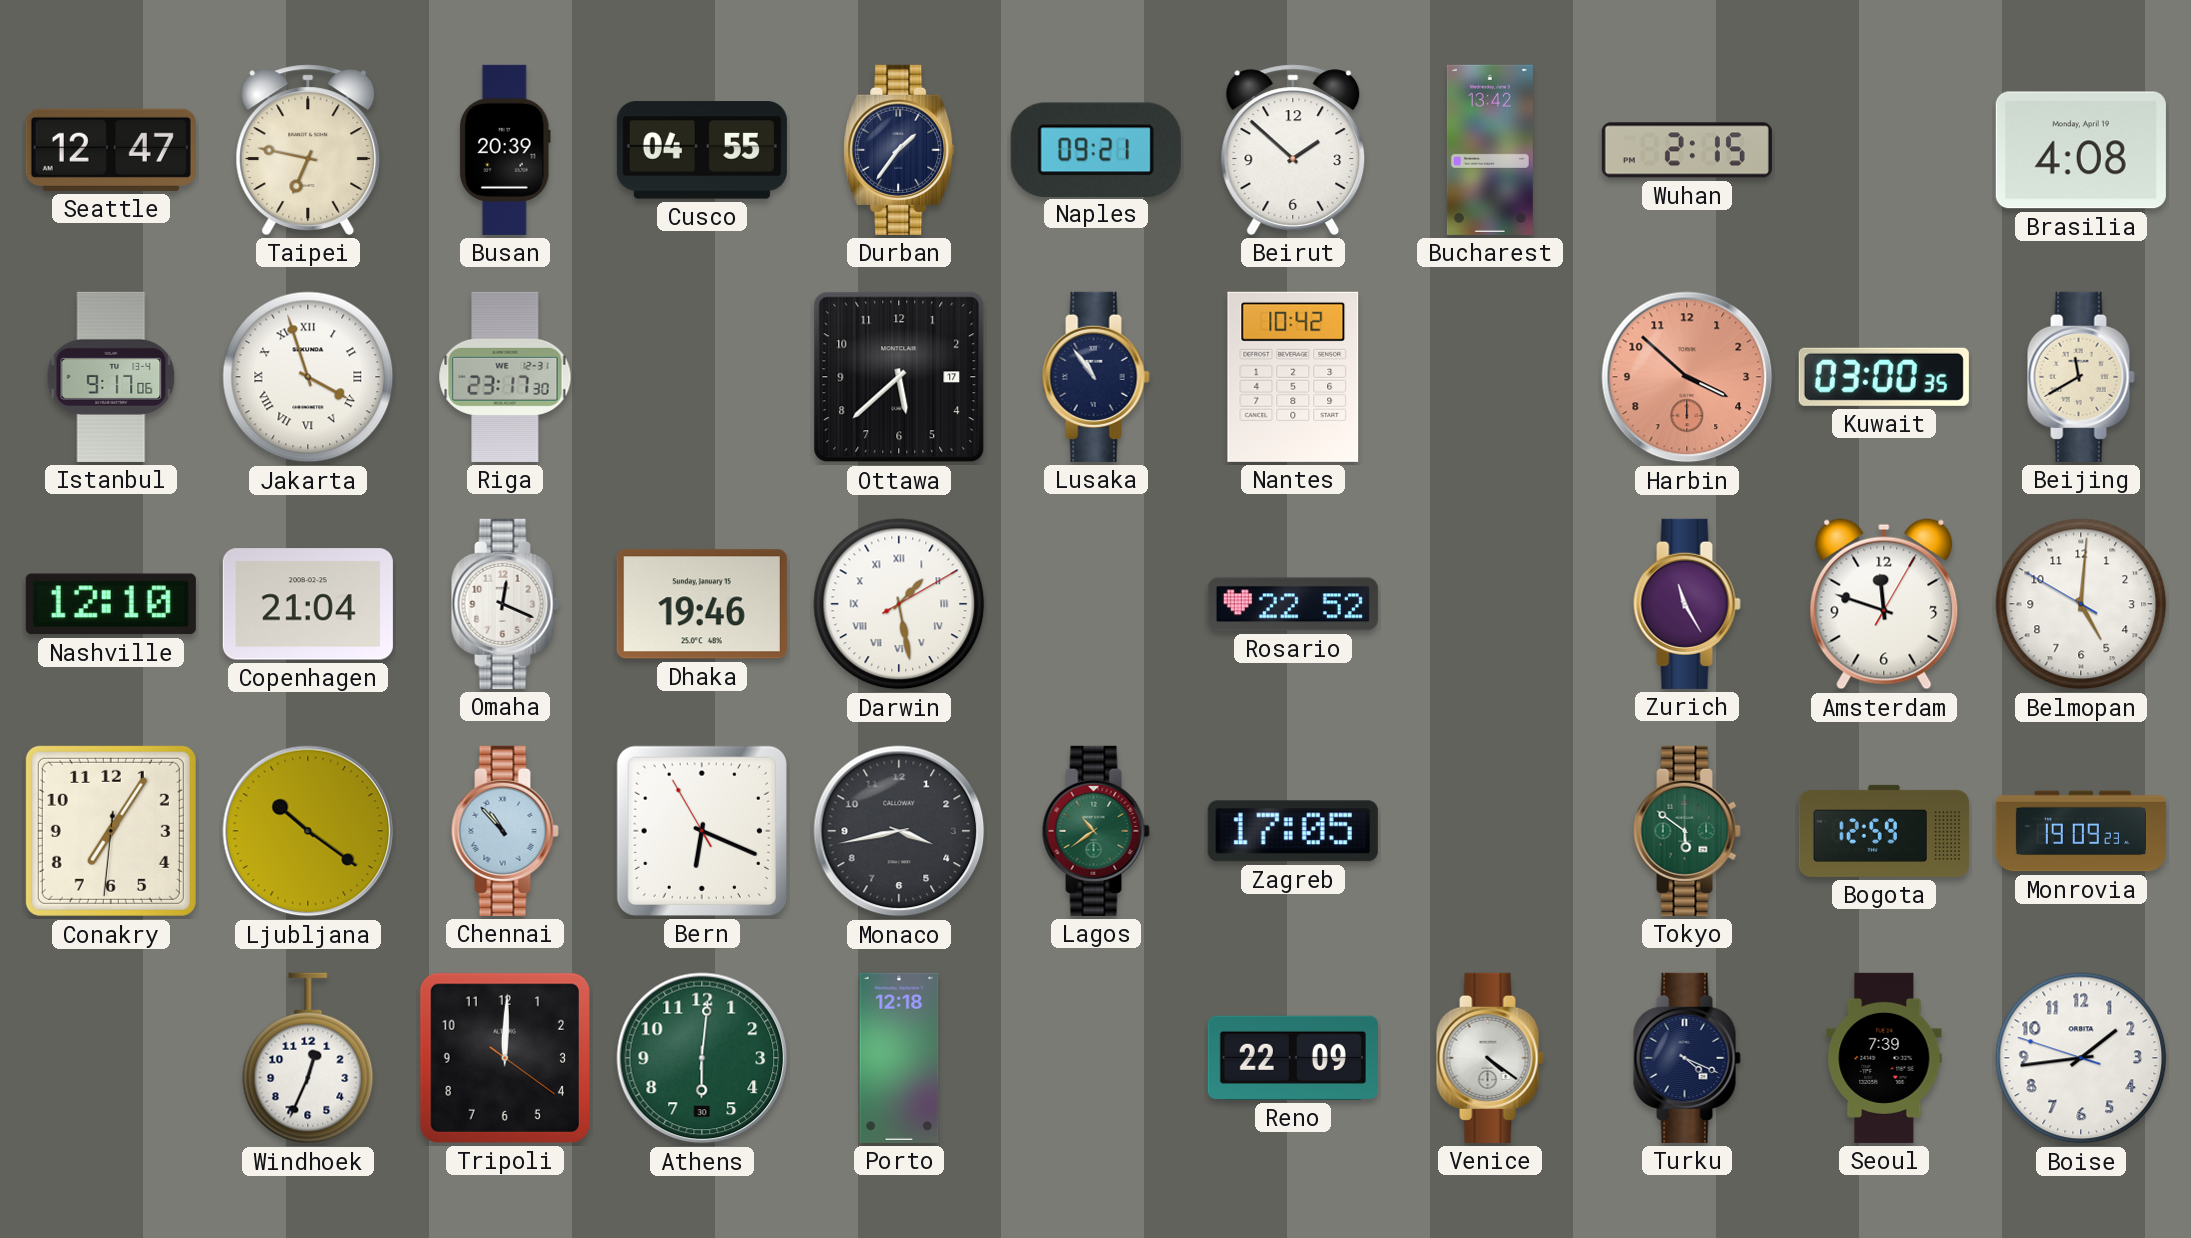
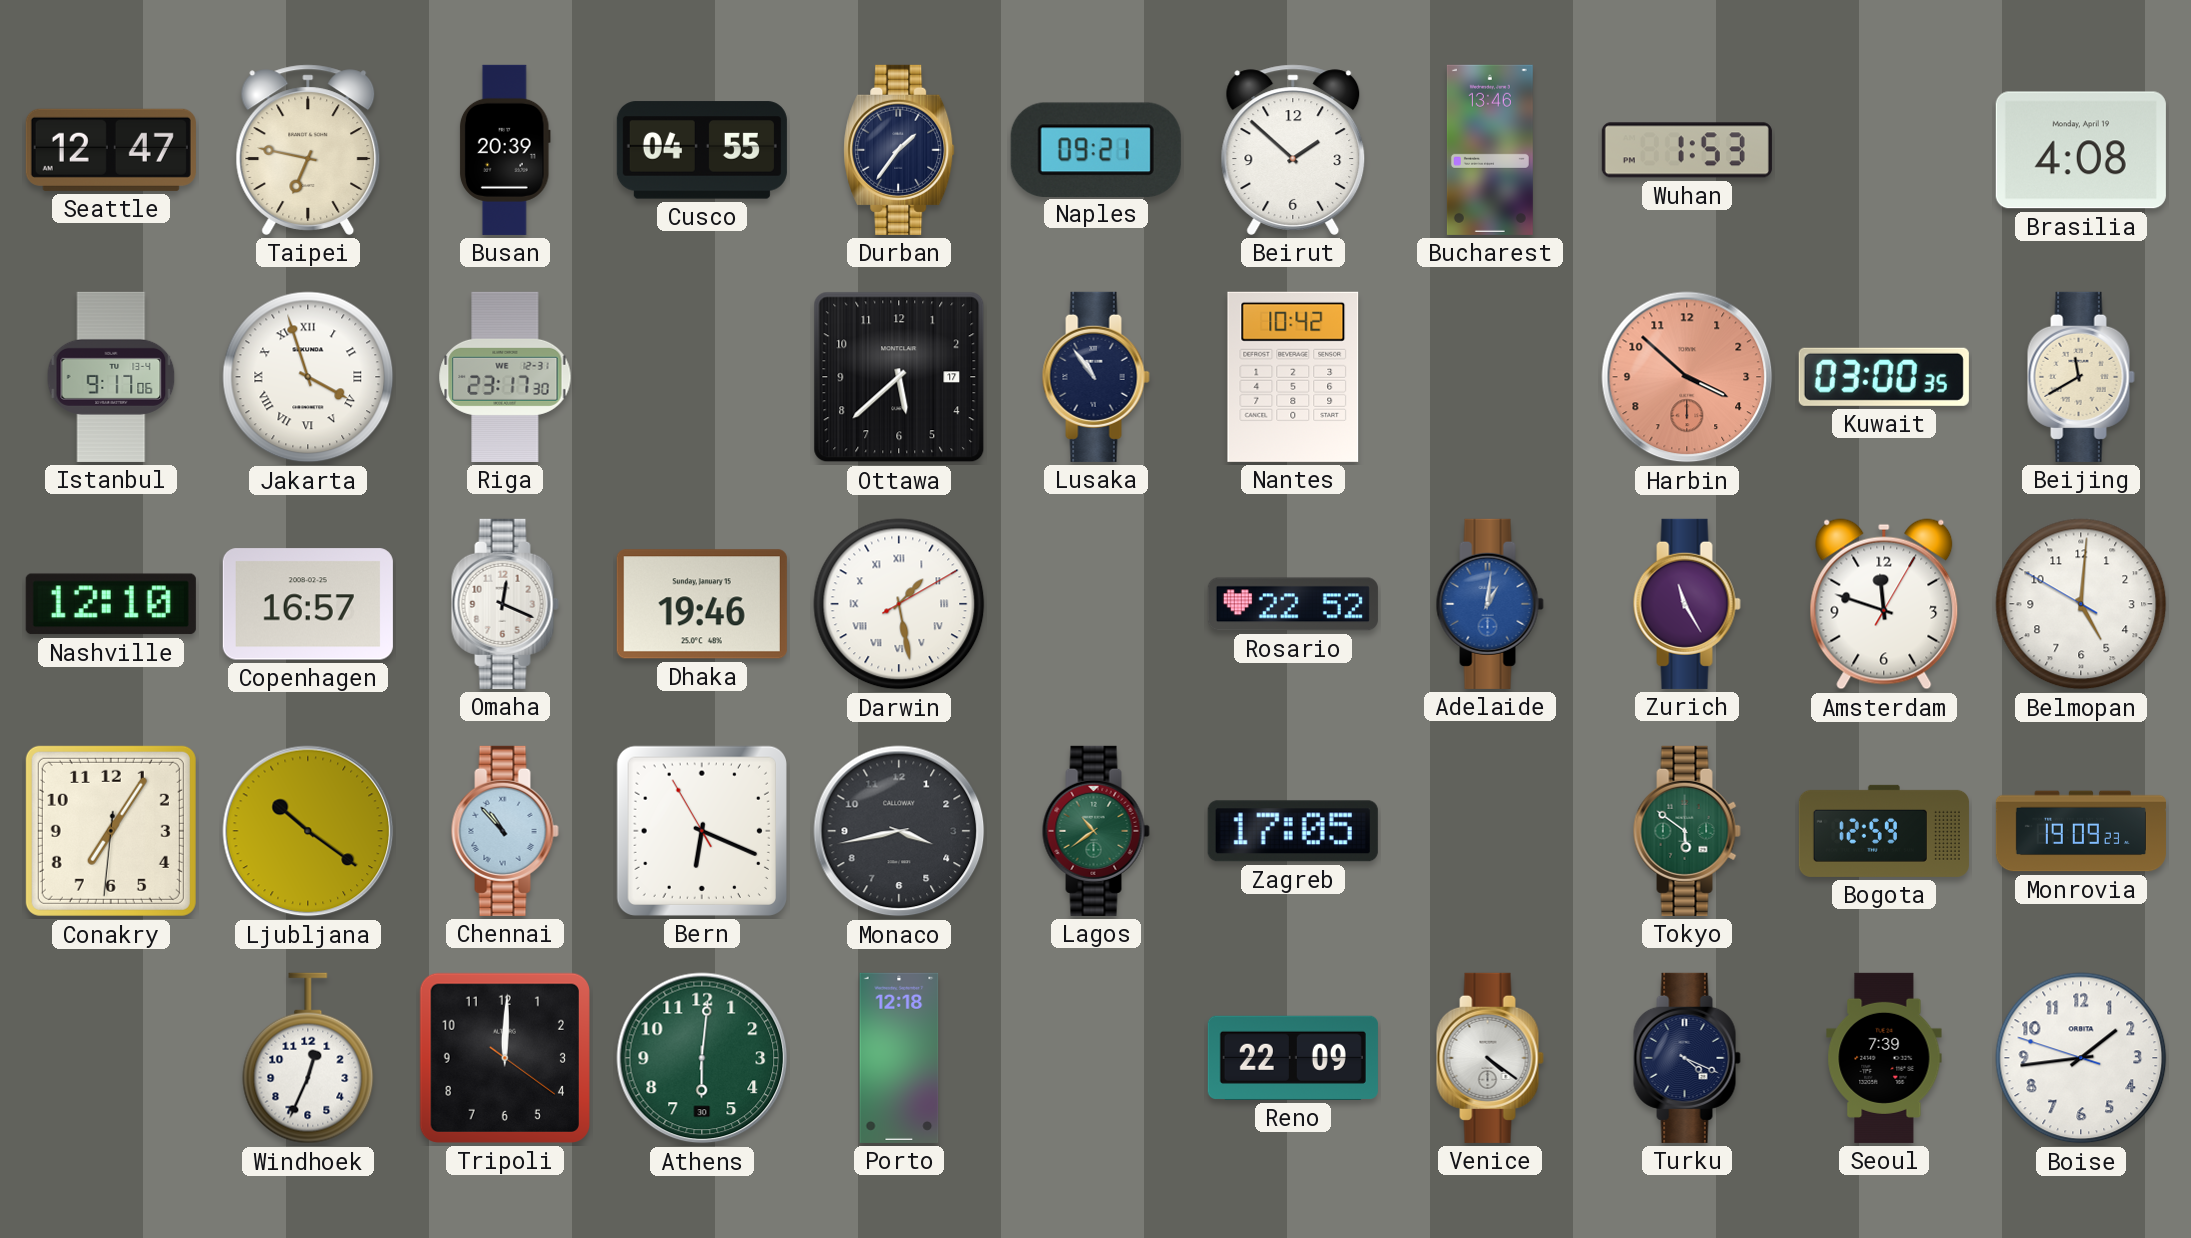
Bucharest: 13:42 -> 13:46
Wuhan: 2:15 -> 1:53
Copenhagen: 21:04 -> 16:57
Adelaide: none -> 1:01
